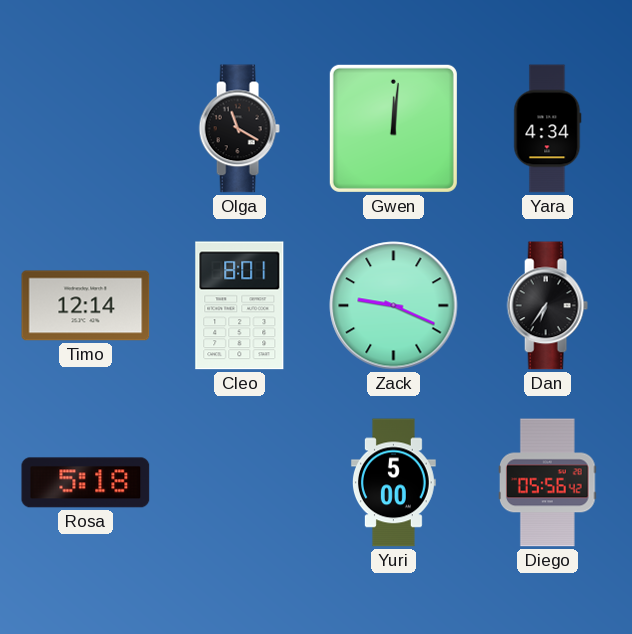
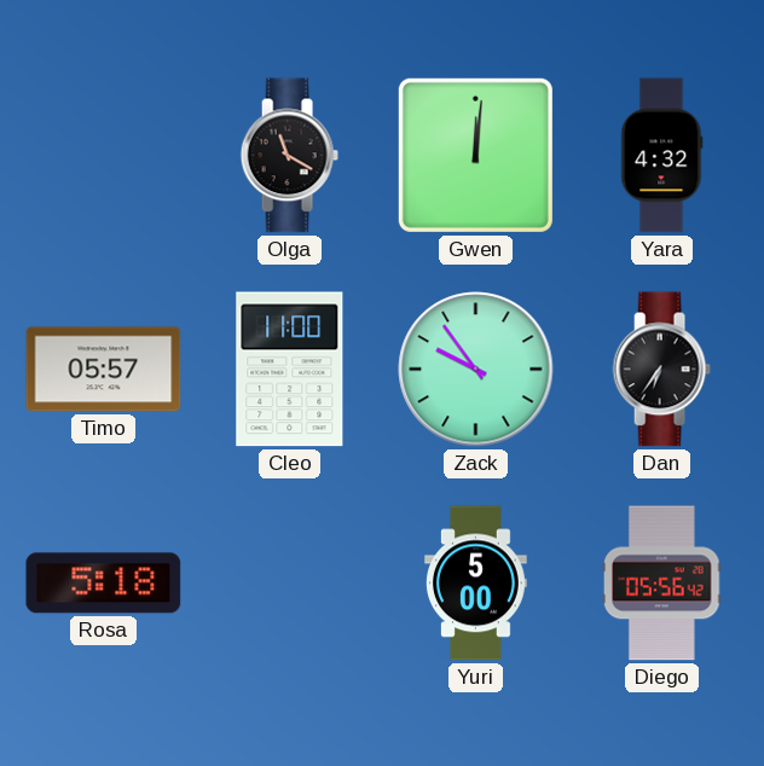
Yara: 4:34 -> 4:32
Timo: 12:14 -> 05:57
Cleo: 8:01 -> 11:00
Zack: 9:19 -> 9:54
